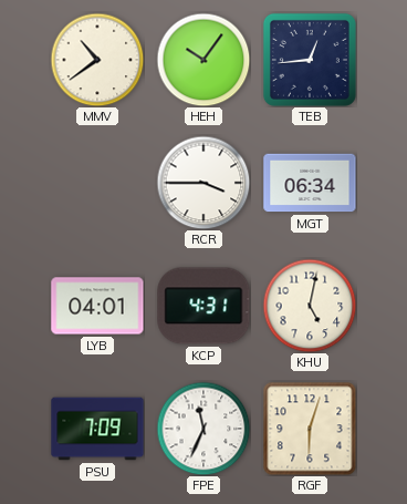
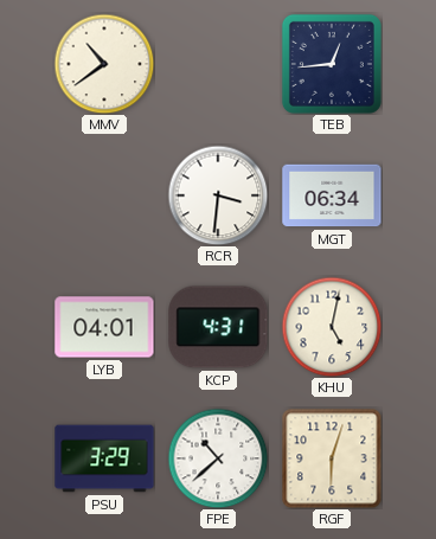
HEH: 10:06 -> none
RCR: 3:45 -> 3:31
PSU: 7:09 -> 3:29
FPE: 11:34 -> 10:38
